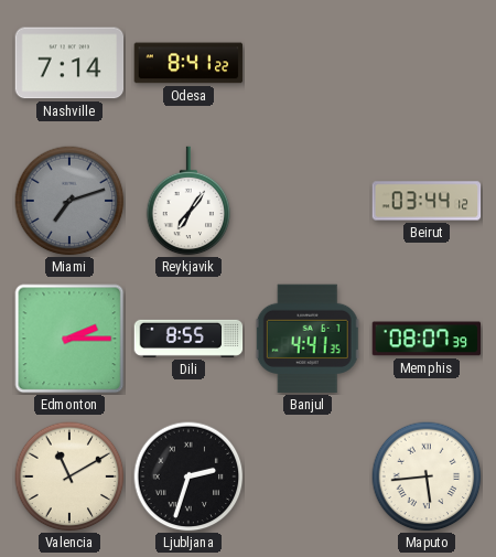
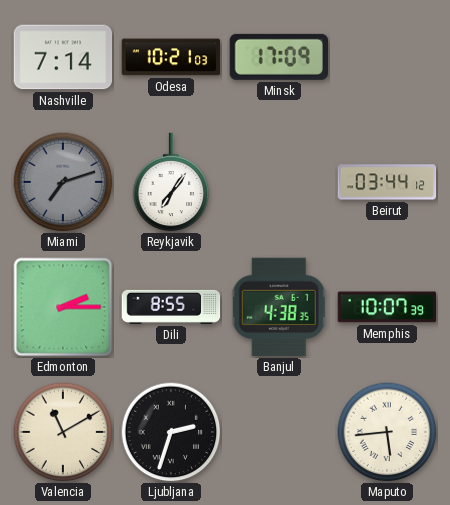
Odesa: 8:41 -> 10:21
Minsk: none -> 17:09
Banjul: 4:41 -> 4:38
Memphis: 08:07 -> 10:07
